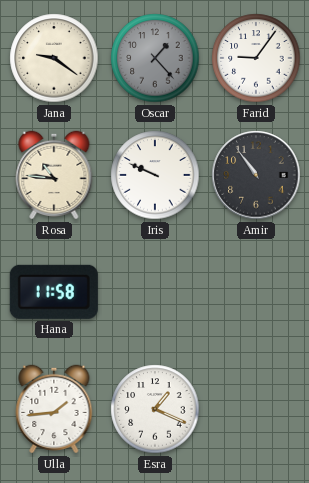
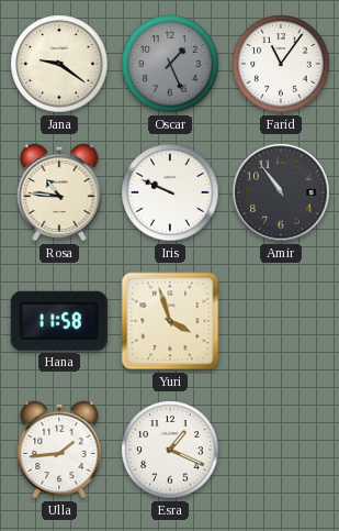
Oscar: 1:23 -> 1:26
Farid: 9:06 -> 11:06
Yuri: none -> 3:57
